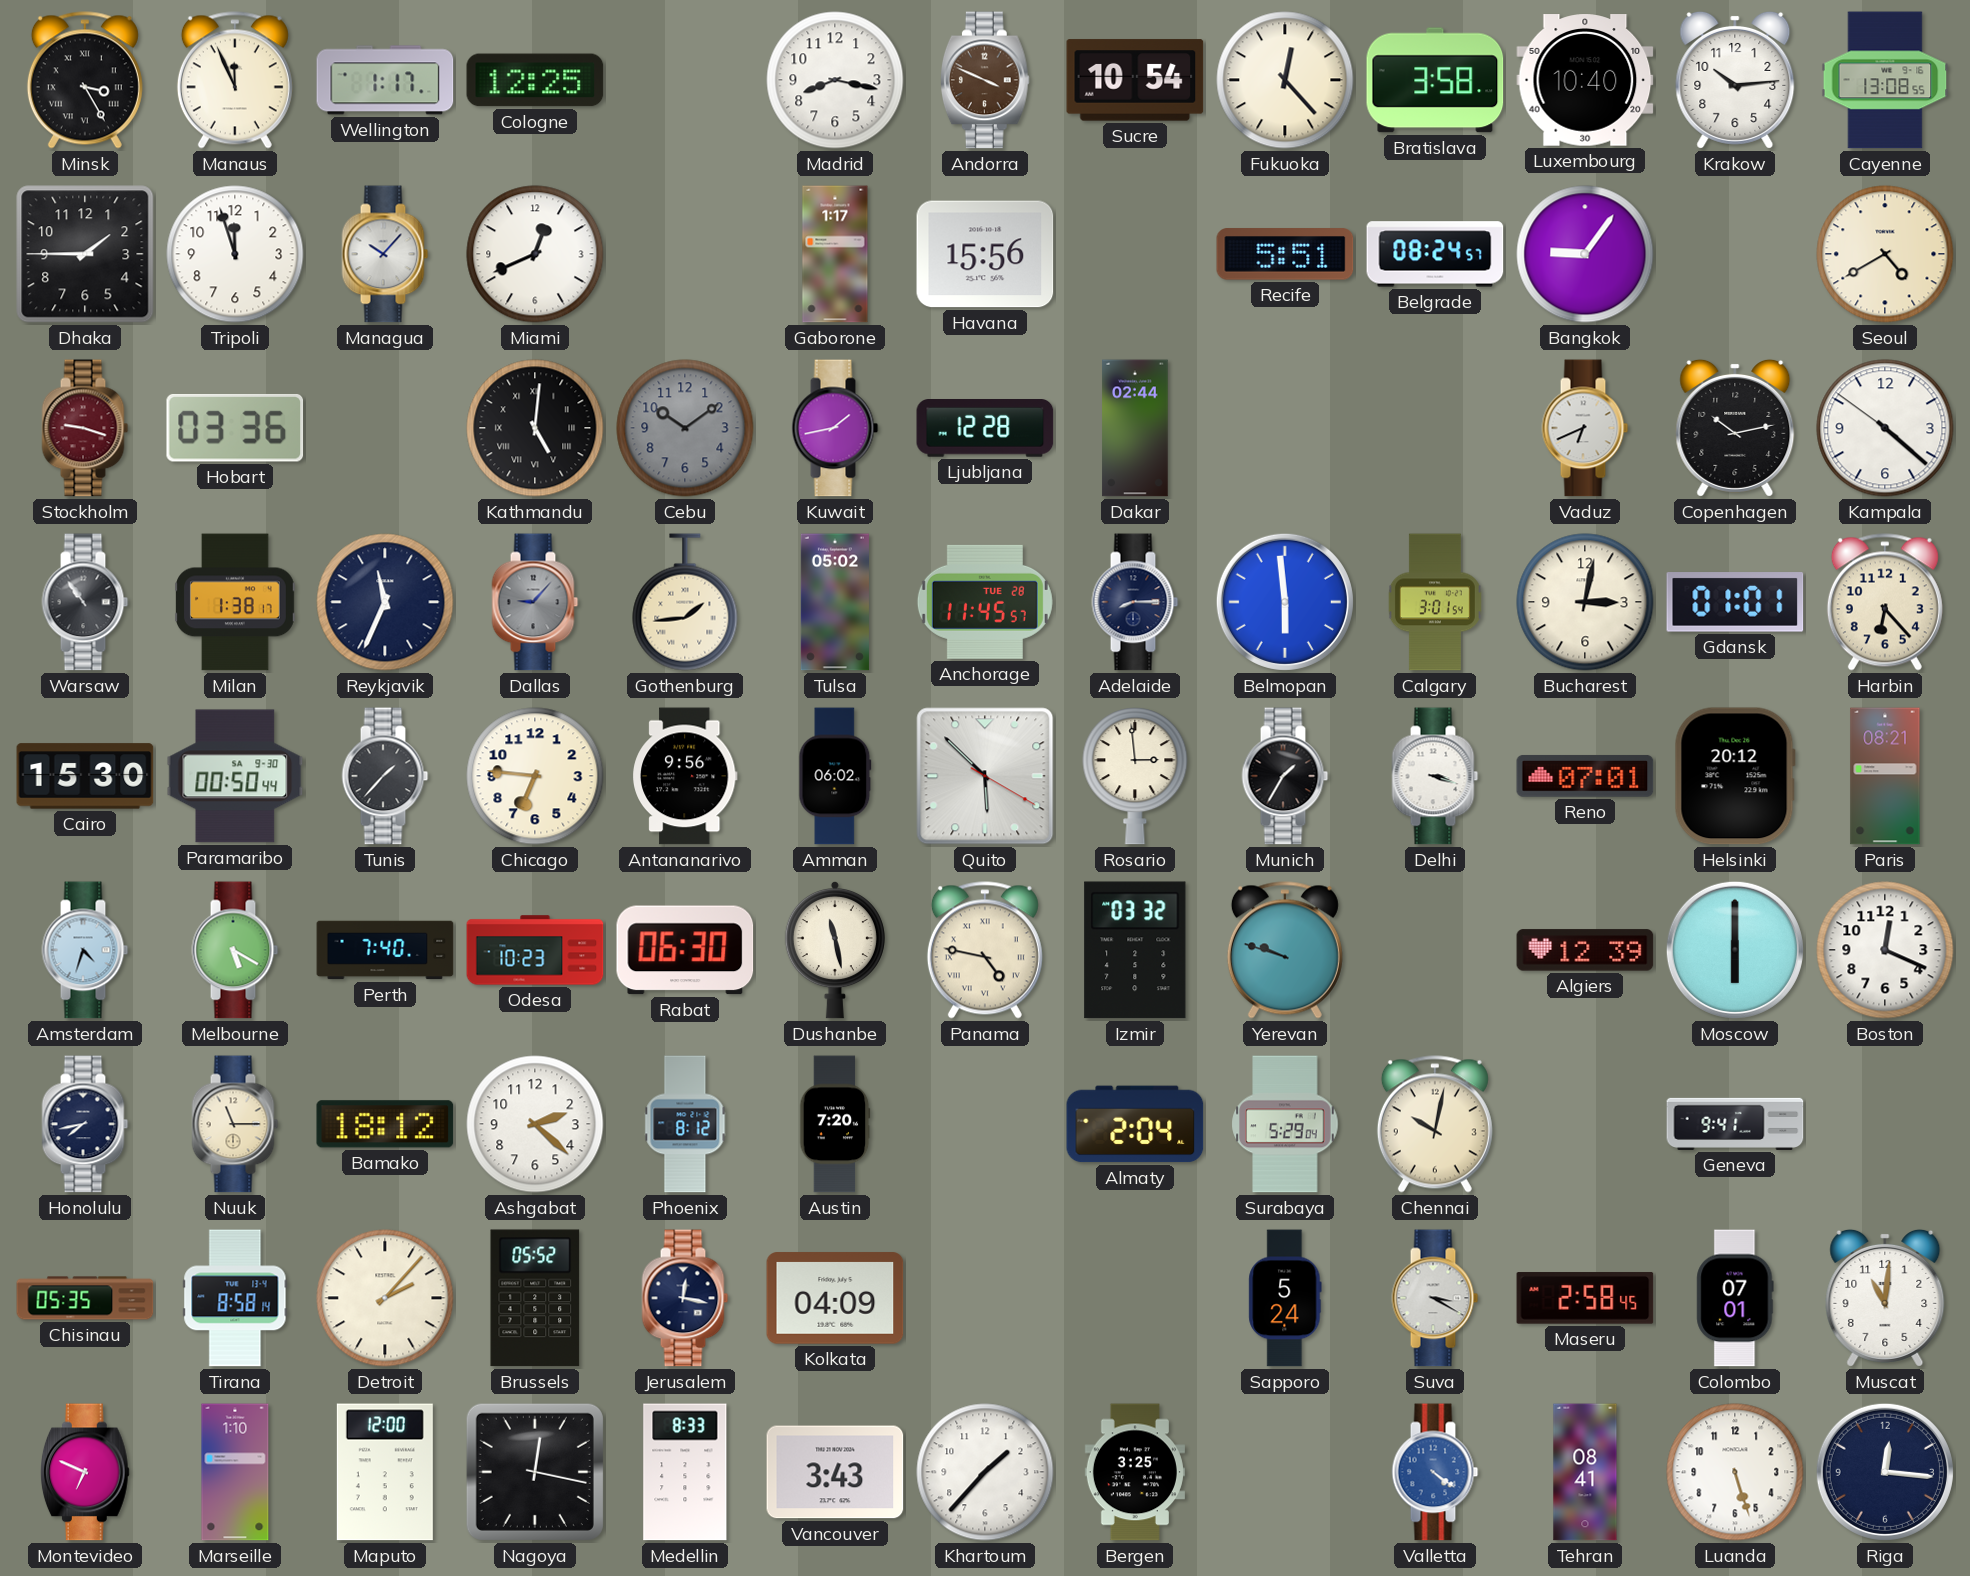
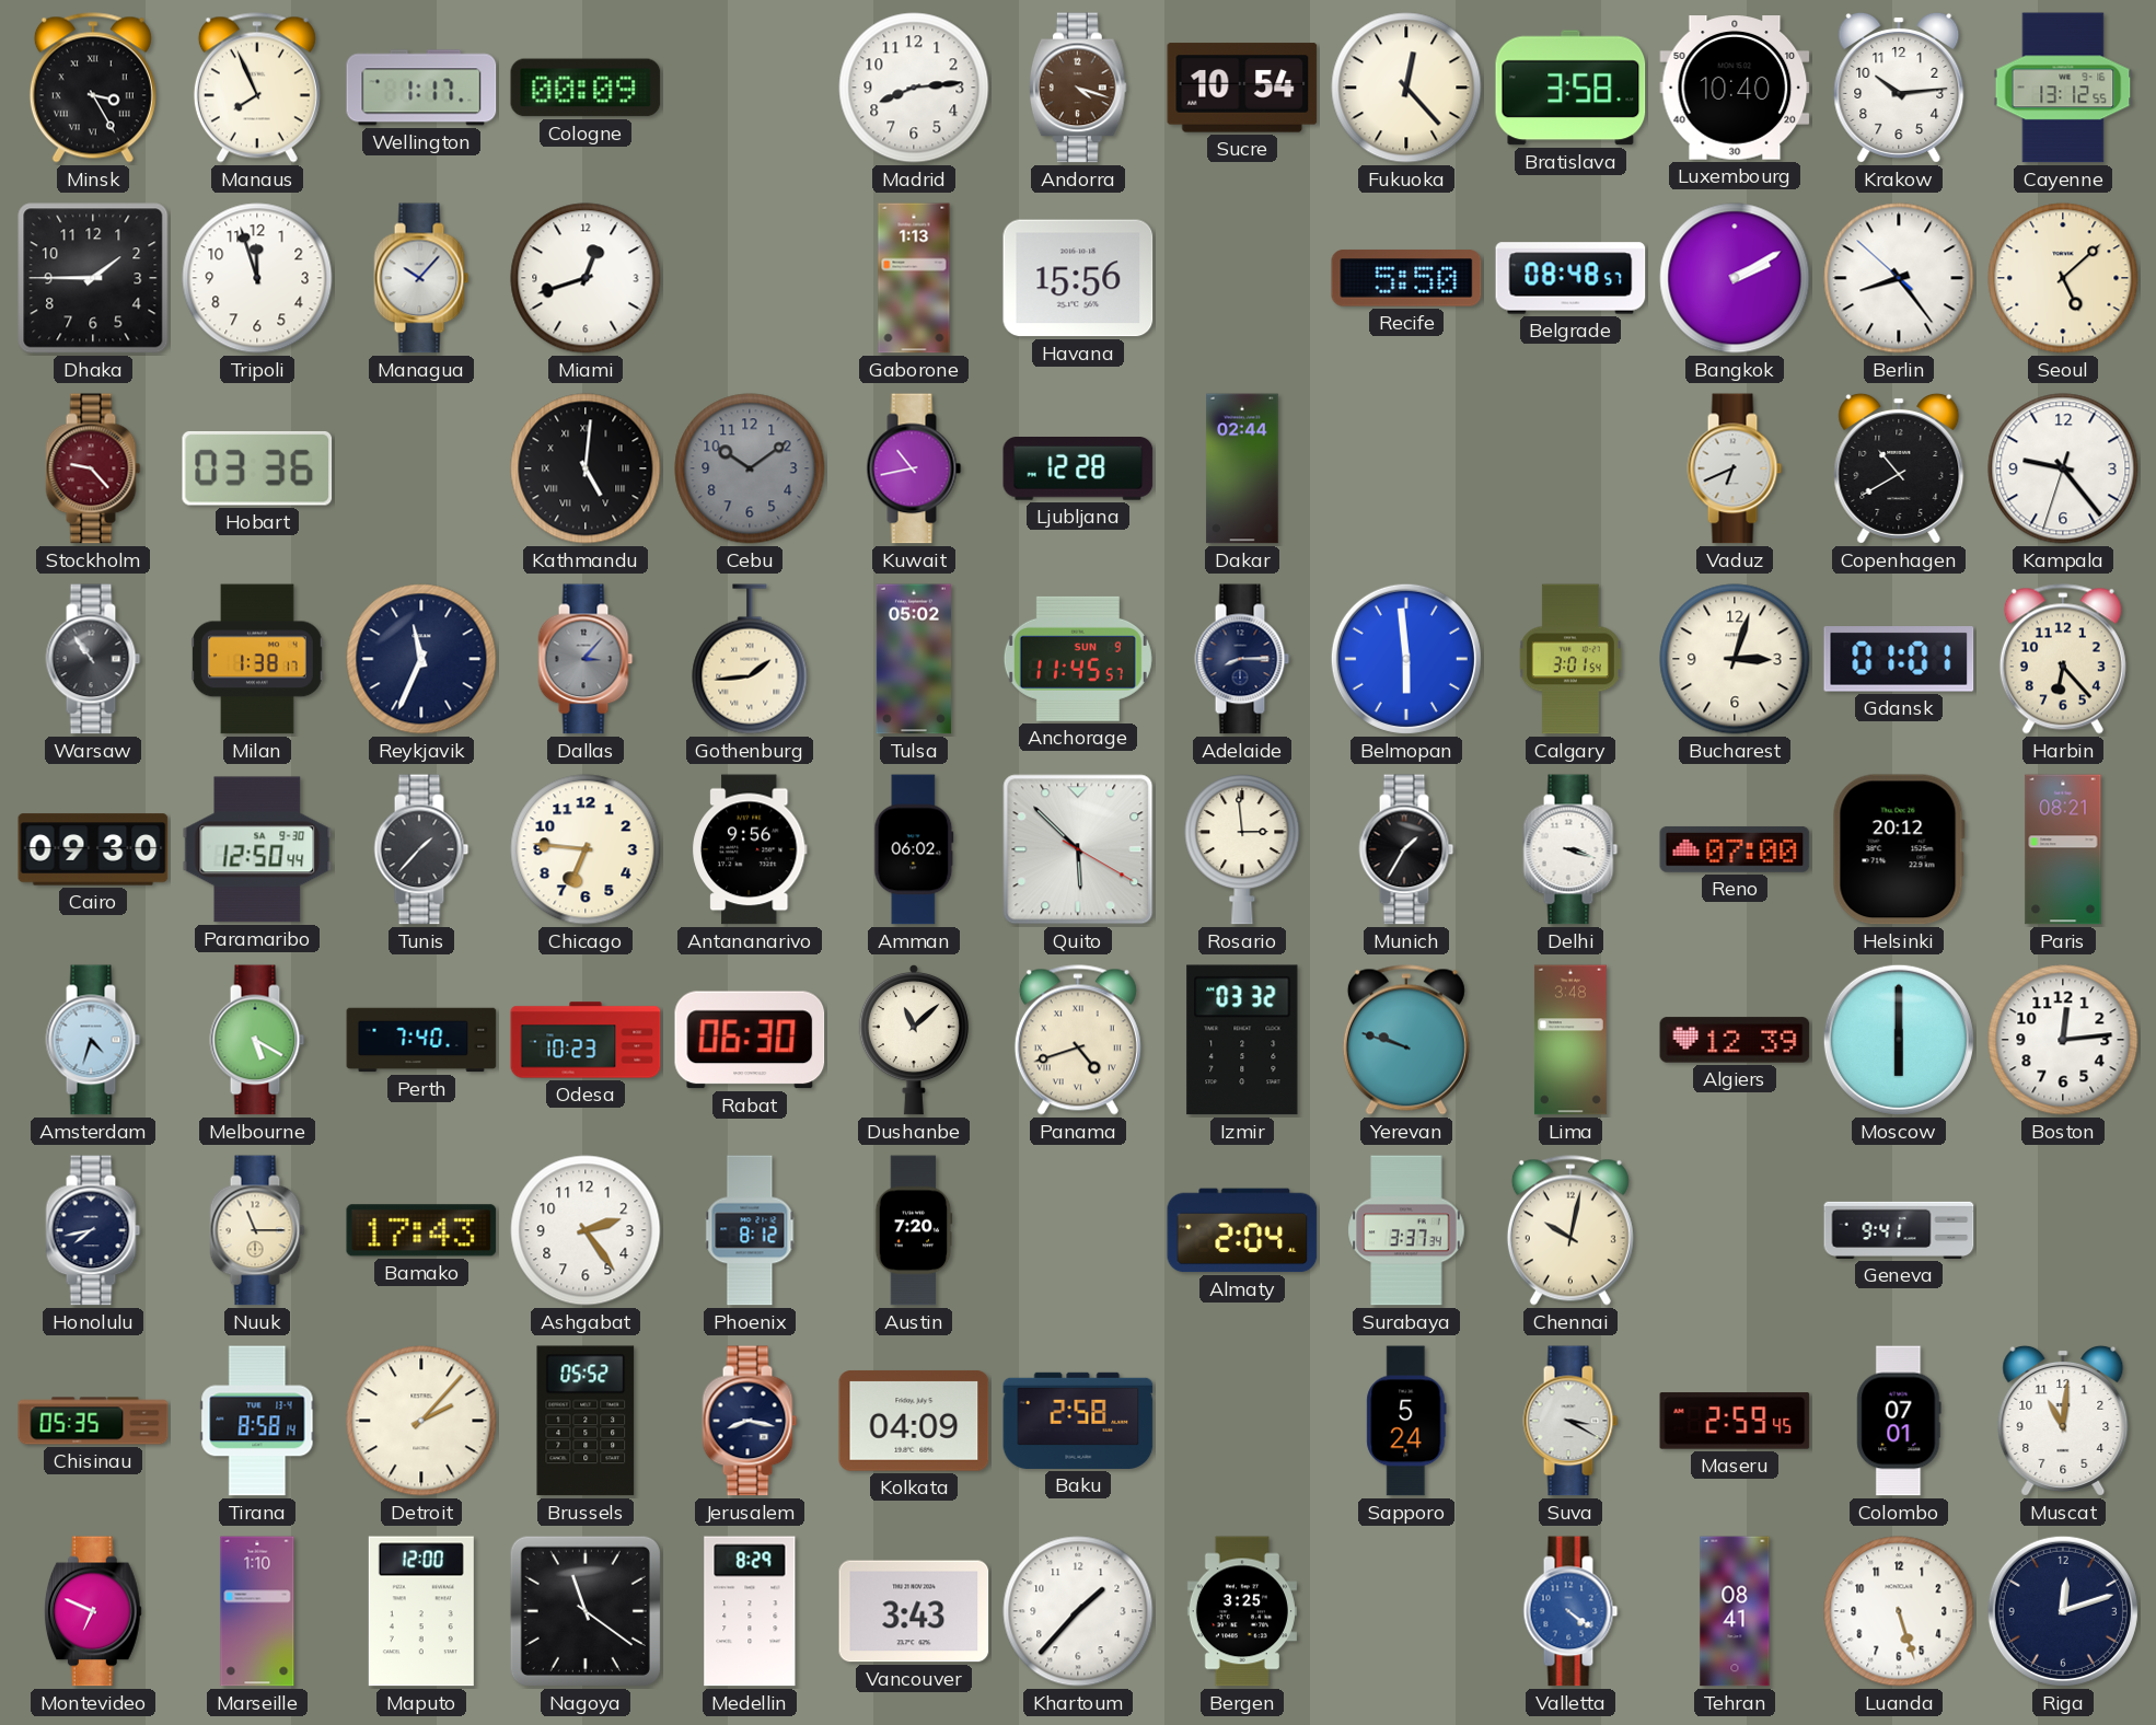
Manaus: 11:56 -> 7:56
Cologne: 12:25 -> 00:09
Madrid: 8:17 -> 8:14
Andorra: 3:49 -> 4:18
Cayenne: 13:08 -> 13:12
Miami: 12:41 -> 12:42
Gaborone: 1:17 -> 1:13
Recife: 5:51 -> 5:50
Belgrade: 08:24 -> 08:48
Bangkok: 9:06 -> 2:10
Berlin: none -> 8:23
Seoul: 4:40 -> 5:08
Stockholm: 9:18 -> 9:23
Kuwait: 1:43 -> 10:43
Copenhagen: 10:13 -> 10:40
Kampala: 4:21 -> 9:23
Dallas: 9:07 -> 3:07
Anchorage date: TUE 28 -> SUN 9
Bucharest: 3:02 -> 3:03
Cairo: 15:30 -> 09:30
Paramaribo: 00:50 -> 12:50
Reno: 07:01 -> 07:00
Dushanbe: 11:28 -> 11:08
Panama: 4:47 -> 4:42
Lima: none -> 3:48
Boston: 12:19 -> 12:14
Bamako: 18:12 -> 17:43
Ashgabat: 2:22 -> 2:24
Surabaya: 5:29 -> 3:37
Jerusalem: 12:17 -> 8:17
Baku: none -> 2:58
Maseru: 2:58 -> 2:59
Nagoya: 12:17 -> 11:21
Medellin: 8:33 -> 8:29
Riga: 12:16 -> 12:12
